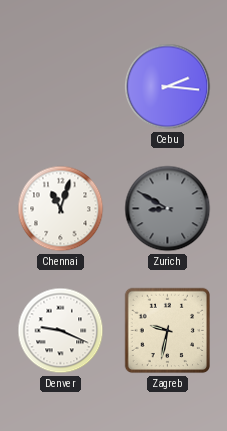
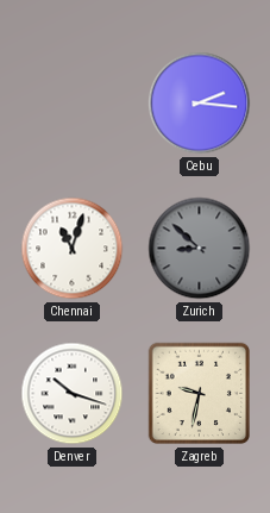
Zurich: 8:50 -> 8:52
Denver: 9:19 -> 10:18
